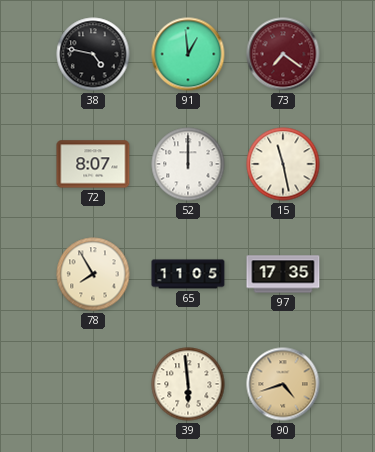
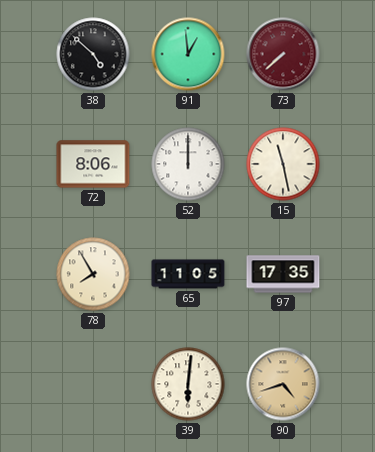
38: 4:47 -> 4:52
73: 7:21 -> 7:38
72: 8:07 -> 8:06
39: 5:59 -> 6:01
